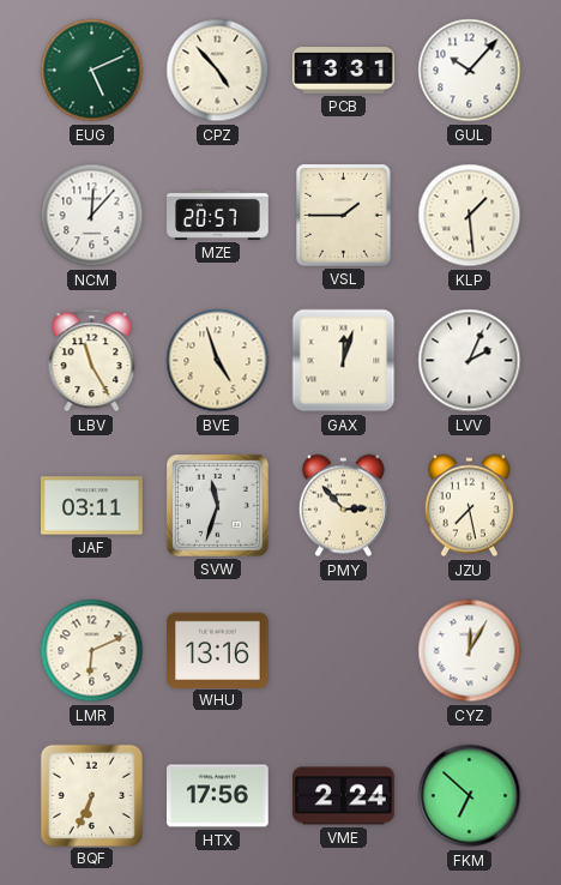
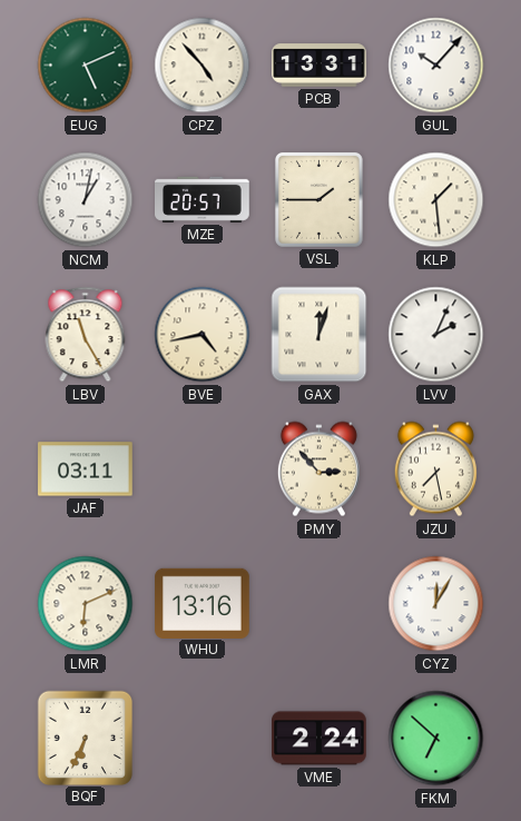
NCM: 12:07 -> 1:02
BVE: 4:57 -> 4:43
SVW: 11:33 -> none
HTX: 17:56 -> none
